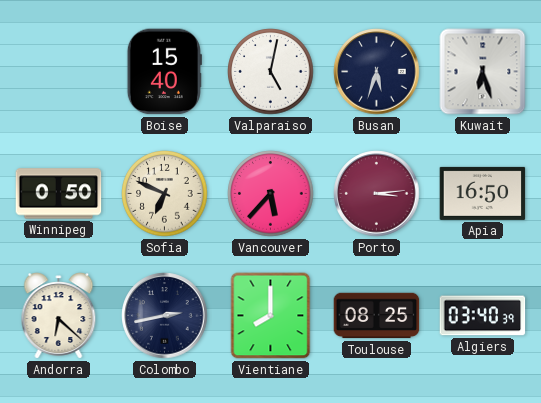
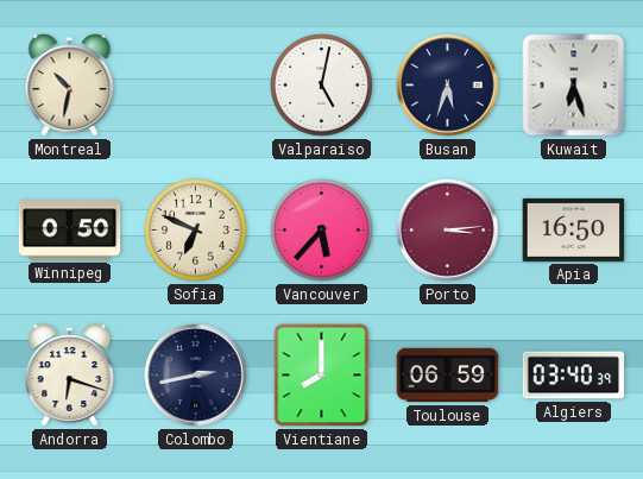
Montreal: none -> 10:32
Boise: 15:40 -> none
Andorra: 6:22 -> 6:18
Toulouse: 08:25 -> 06:59
